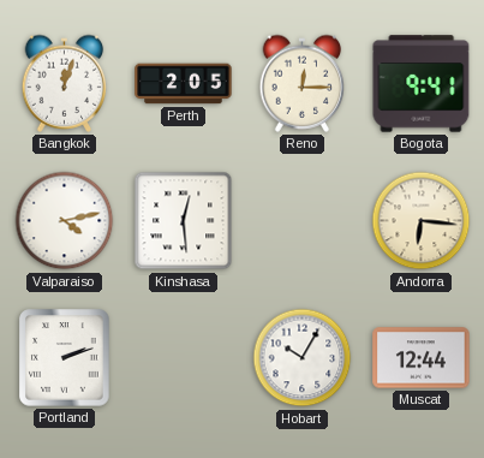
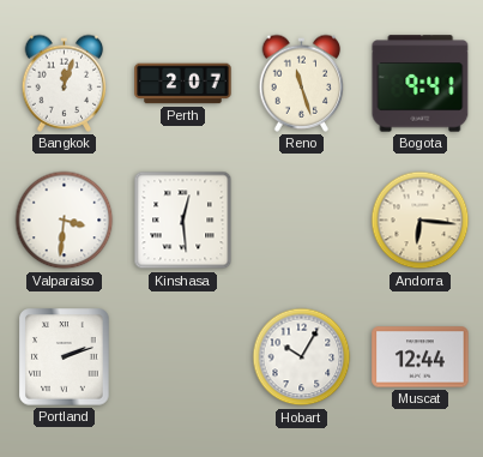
Perth: 2:05 -> 2:07
Reno: 12:15 -> 11:27
Valparaiso: 4:13 -> 3:31
